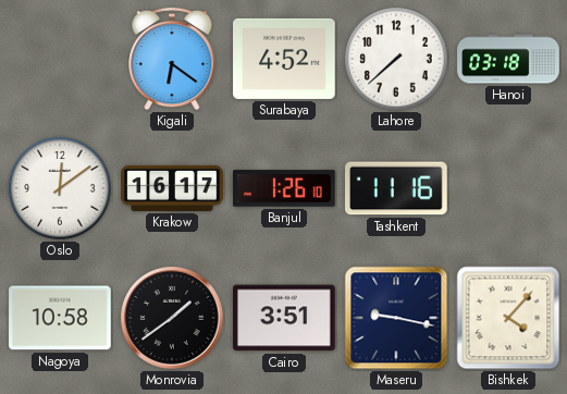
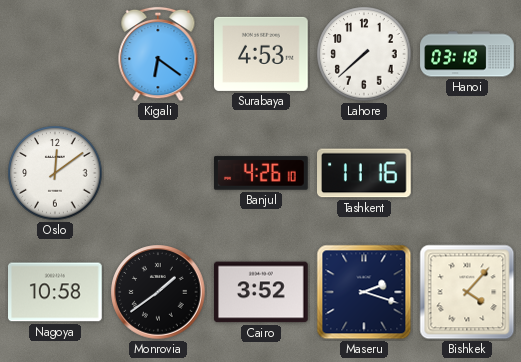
Surabaya: 4:52 -> 4:53
Krakow: 16:17 -> none
Banjul: 1:26 -> 4:26
Cairo: 3:51 -> 3:52
Maseru: 9:17 -> 2:18
